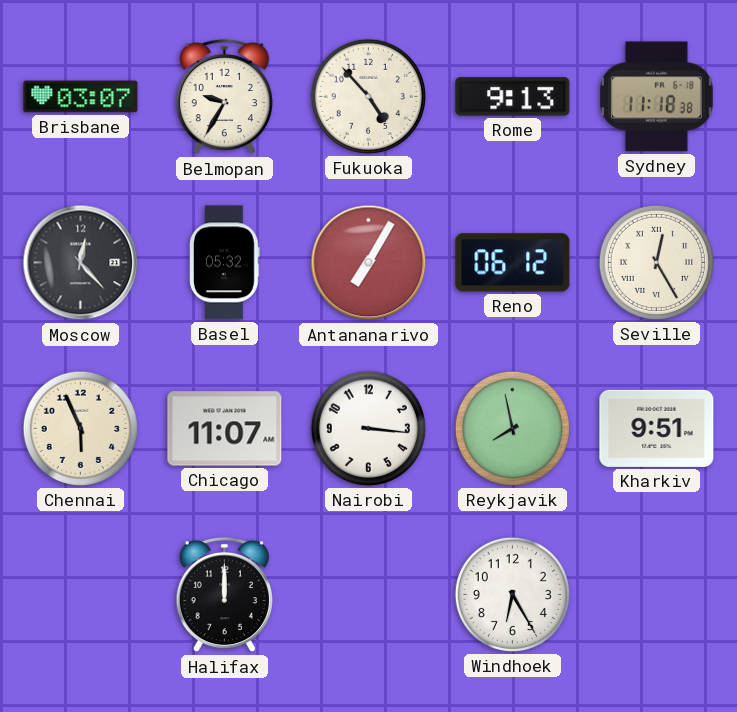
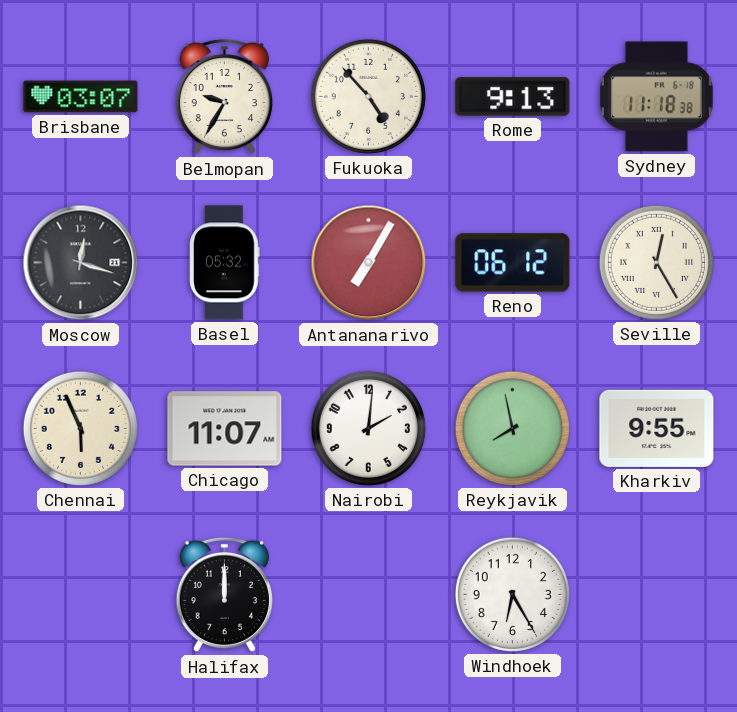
Moscow: 12:23 -> 12:18
Nairobi: 3:16 -> 2:01
Kharkiv: 9:51 -> 9:55
